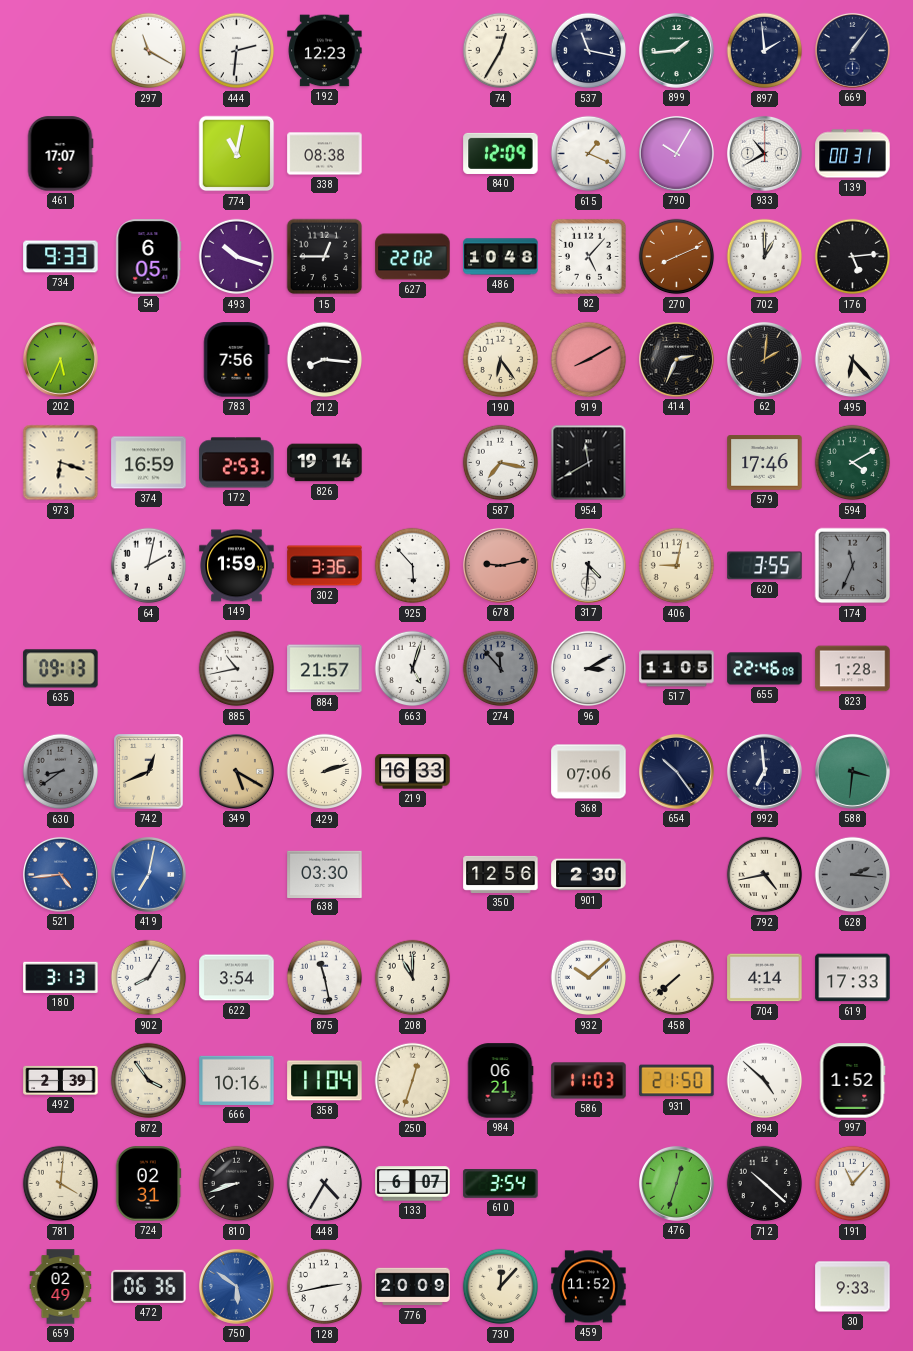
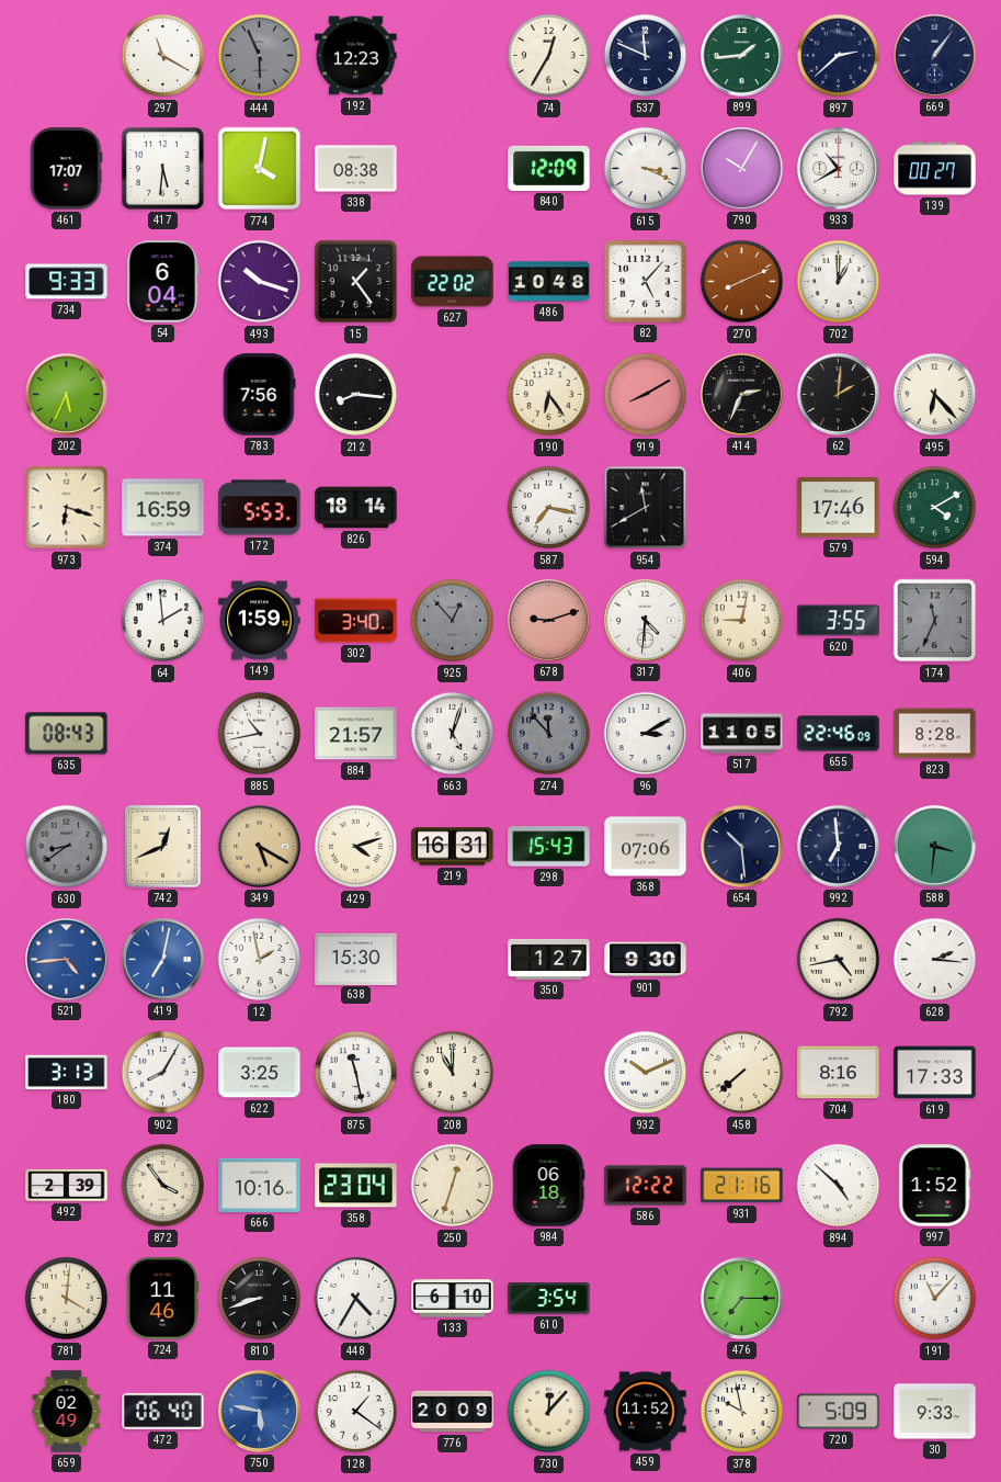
444: 2:31 -> 5:56
444 dial: white -> grey
537: 11:17 -> 11:49
897: 1:59 -> 2:38
417: none -> 5:31
774: 11:02 -> 4:02
615: 1:19 -> 3:19
139: 00:31 -> 00:27
54: 6:05 -> 6:04
15: 12:45 -> 1:24
176: 5:14 -> none
172: 2:53 -> 5:53
826: 19:14 -> 18:14
64: 2:02 -> 1:59
302: 3:36 -> 3:40
925: 5:53 -> 12:53
925 dial: white -> grey
678: 9:13 -> 9:12
635: 09:13 -> 08:43
823: 1:28 -> 8:28
429: 2:12 -> 4:12
219: 16:33 -> 16:31
298: none -> 15:43
654: 10:24 -> 10:29
12: none -> 1:58
638: 03:30 -> 15:30
350: 12:56 -> 1:27
901: 2:30 -> 9:30
628 dial: grey -> white
622: 3:54 -> 3:25
932: 10:08 -> 10:11
704: 4:14 -> 8:16
358: 11:04 -> 23:04
984: 06:21 -> 06:18
586: 11:03 -> 12:22
931: 21:50 -> 21:16
724: 02:31 -> 11:46
133: 6:07 -> 6:10
476: 12:33 -> 7:15
712: 10:22 -> none
472: 06:36 -> 06:40
750: 5:51 -> 5:47
128: 2:43 -> 1:21
378: none -> 9:58
720: none -> 5:09
